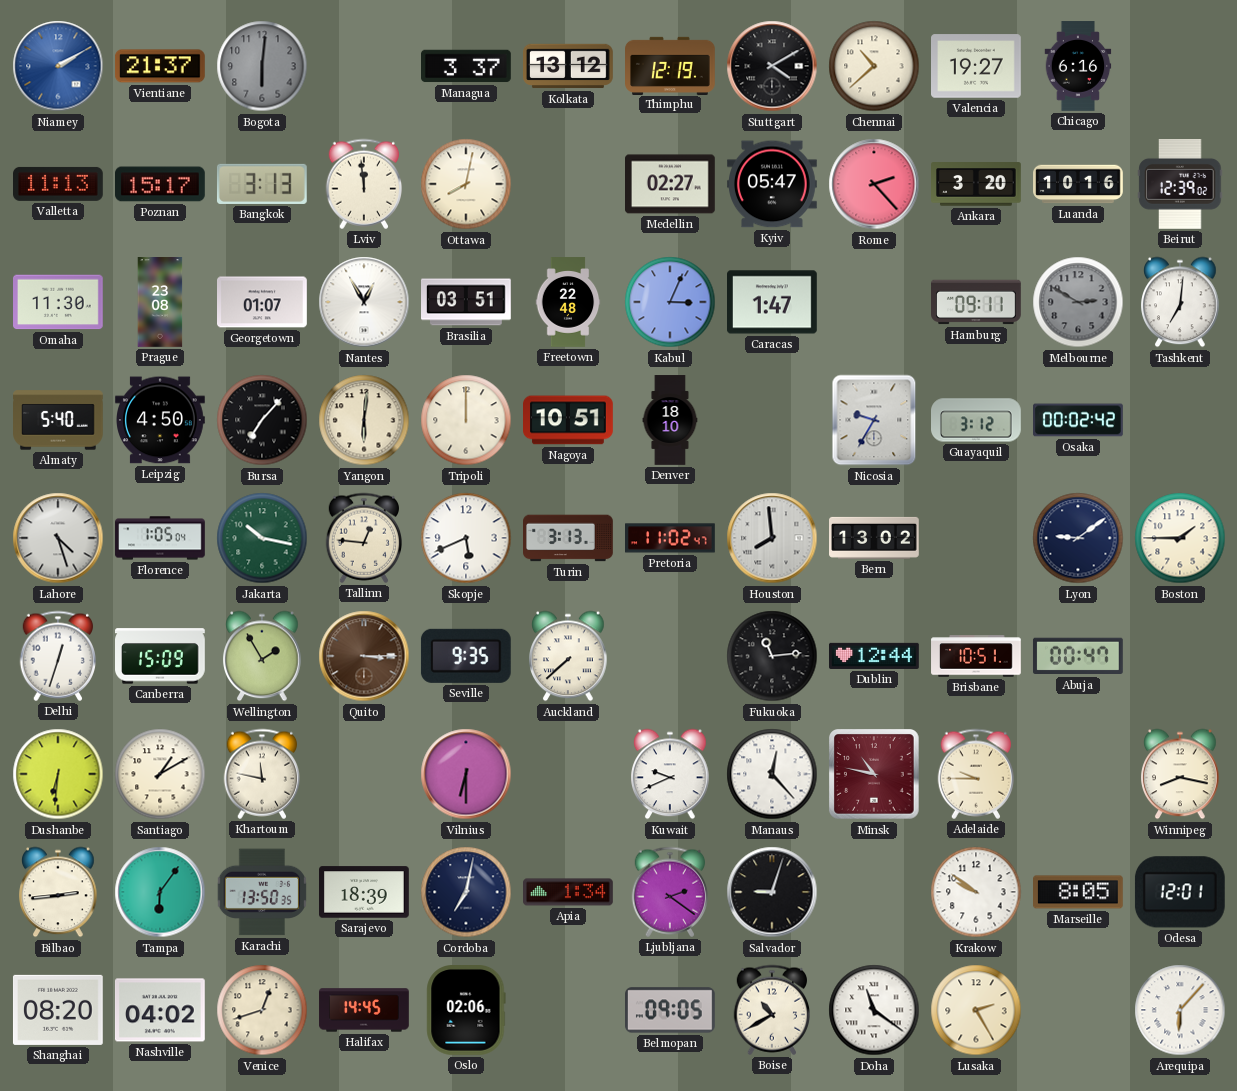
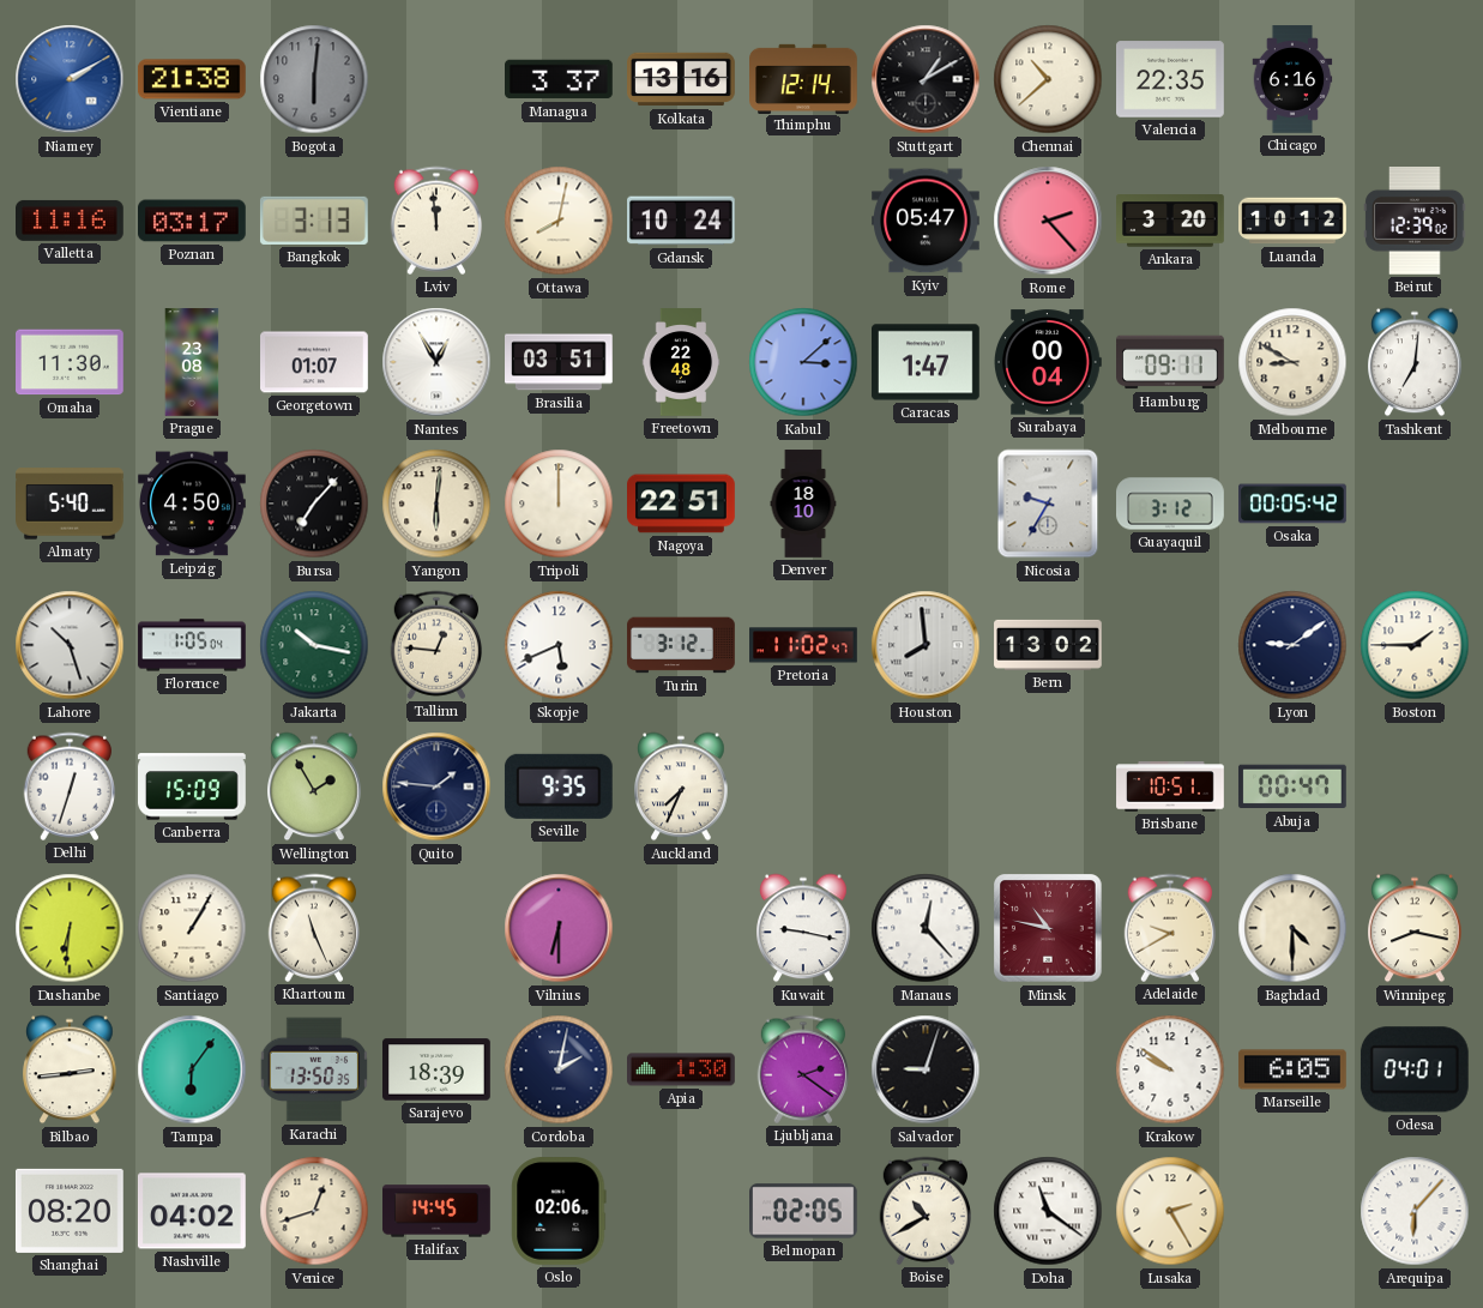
Vientiane: 21:37 -> 21:38
Kolkata: 13:12 -> 13:16
Thimphu: 12:19 -> 12:14
Stuttgart: 4:10 -> 1:10
Valencia: 19:27 -> 22:35
Valletta: 11:13 -> 11:16
Poznan: 15:17 -> 03:17
Gdansk: none -> 10:24
Medellin: 02:27 -> none
Luanda: 10:16 -> 10:12
Kabul: 3:04 -> 3:08
Surabaya: none -> 00:04
Melbourne: 2:50 -> 8:50
Melbourne dial: grey -> cream
Nagoya: 10:51 -> 22:51
Osaka: 00:02 -> 00:05
Lahore: 4:27 -> 10:27
Turin: 3:13 -> 3:12
Quito: 3:15 -> 1:46
Quito dial: brown -> navy
Auckland: 7:38 -> 7:34
Fukuoka: 11:14 -> none
Dublin: 12:44 -> none
Santiago: 1:10 -> 1:05
Khartoum: 11:47 -> 11:26
Kuwait: 9:41 -> 9:17
Adelaide: 9:45 -> 9:40
Baghdad: none -> 4:30
Cordoba: 7:02 -> 2:02
Apia: 1:34 -> 1:30
Marseille: 8:05 -> 6:05
Odesa: 12:01 -> 04:01
Belmopan: 09:05 -> 02:05
